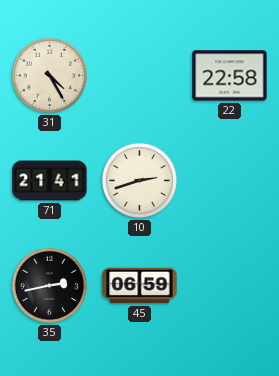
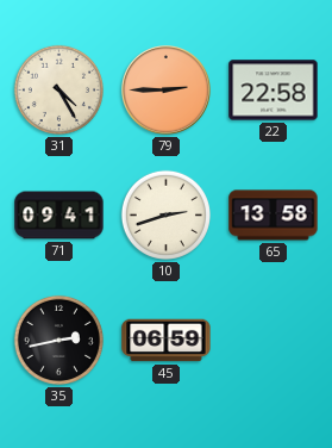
79: none -> 2:45
71: 21:41 -> 09:41
65: none -> 13:58
